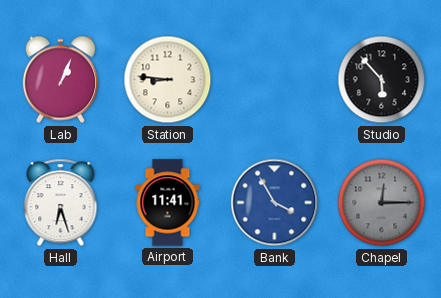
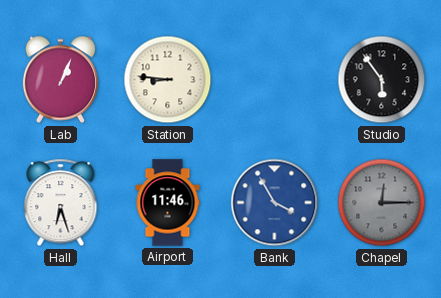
Studio: 5:53 -> 5:54
Airport: 11:41 -> 11:46
